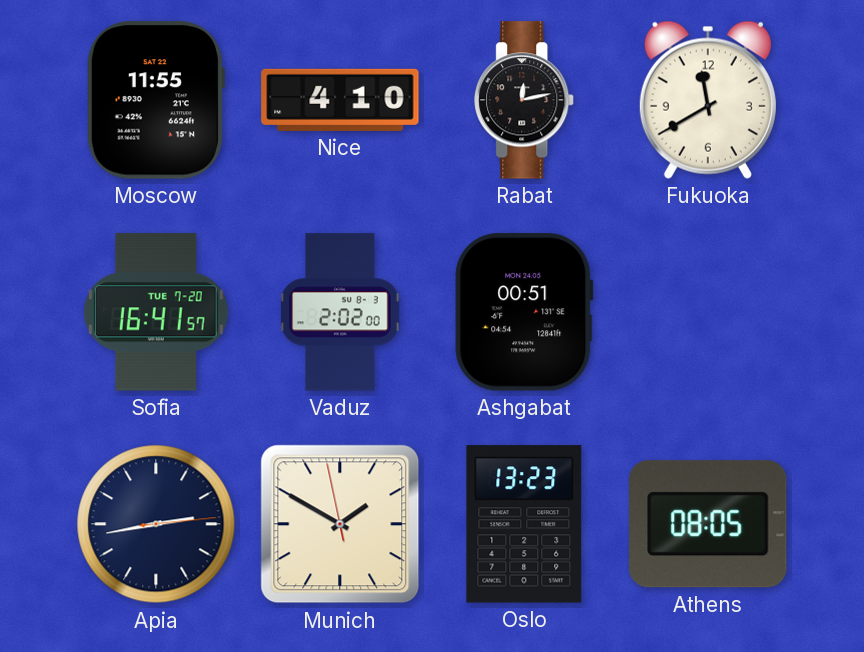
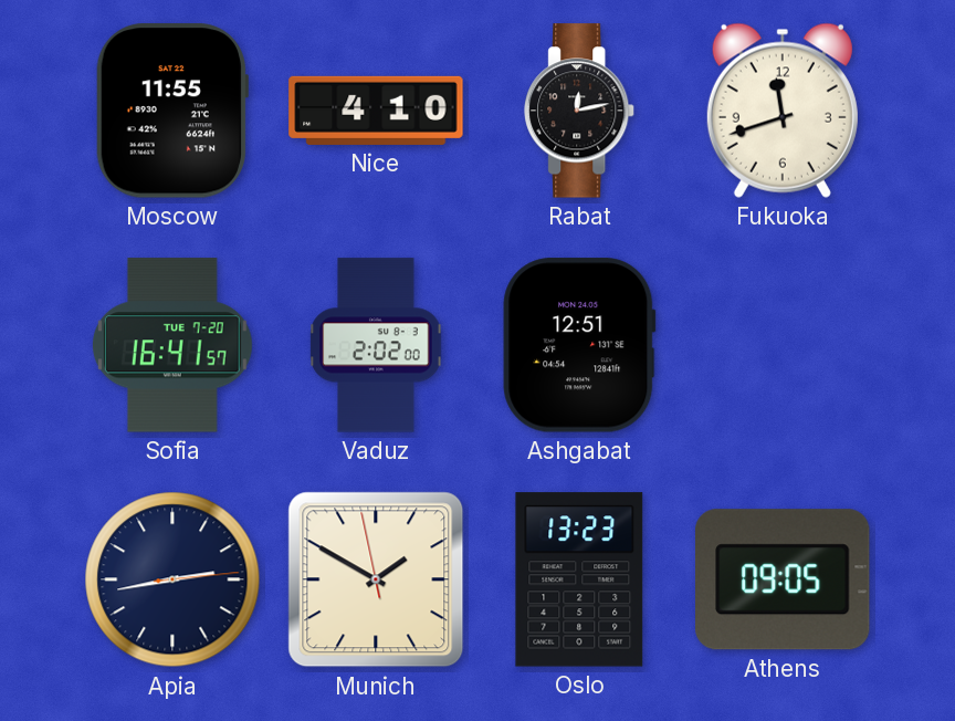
Fukuoka: 11:40 -> 11:42
Ashgabat: 00:51 -> 12:51
Athens: 08:05 -> 09:05
